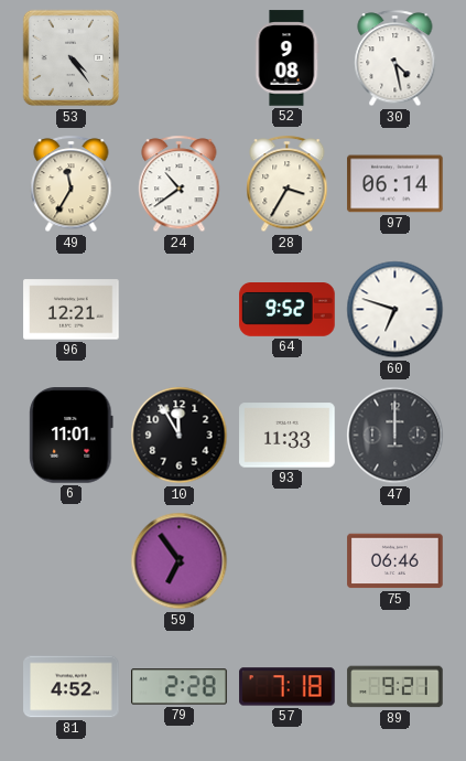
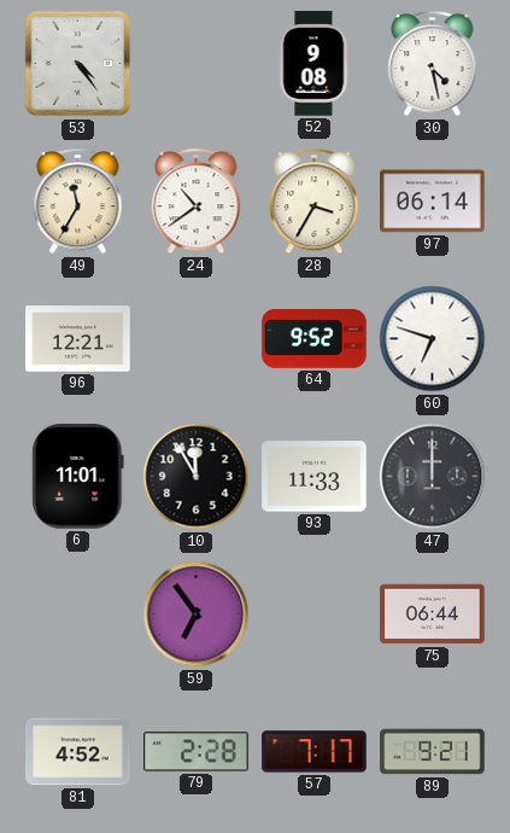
75: 06:46 -> 06:44
57: 7:18 -> 7:17
